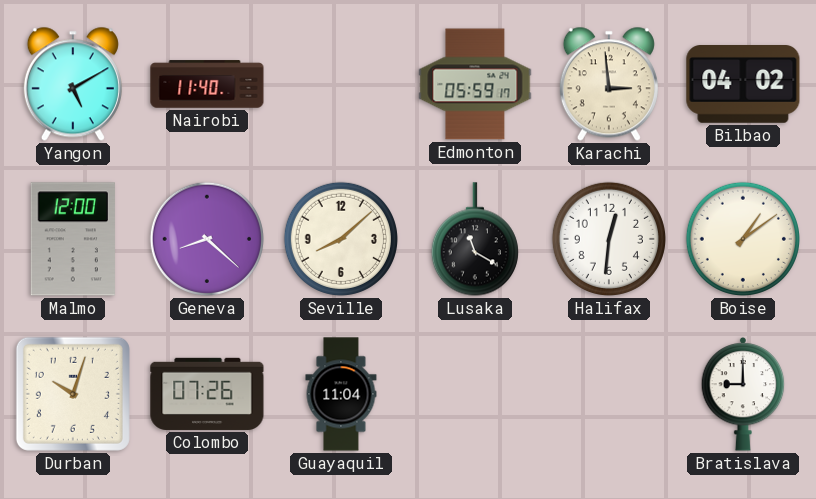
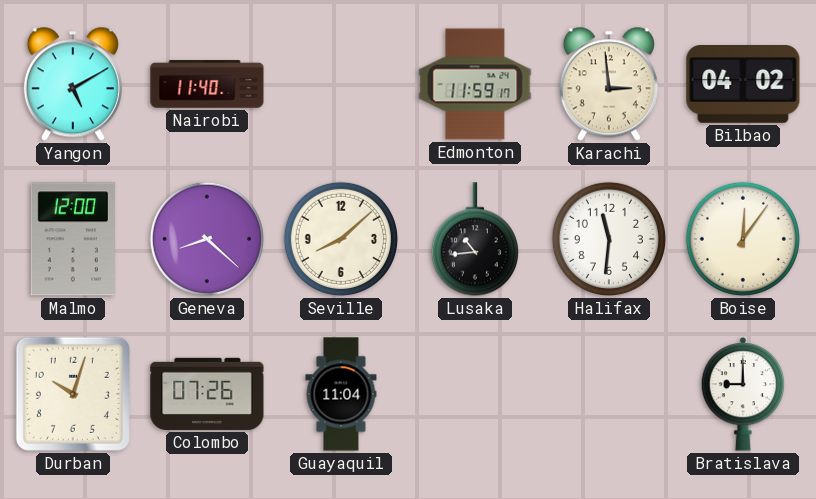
Edmonton: 05:59 -> 11:59
Lusaka: 11:20 -> 10:44
Halifax: 12:31 -> 11:31
Boise: 1:09 -> 12:06
